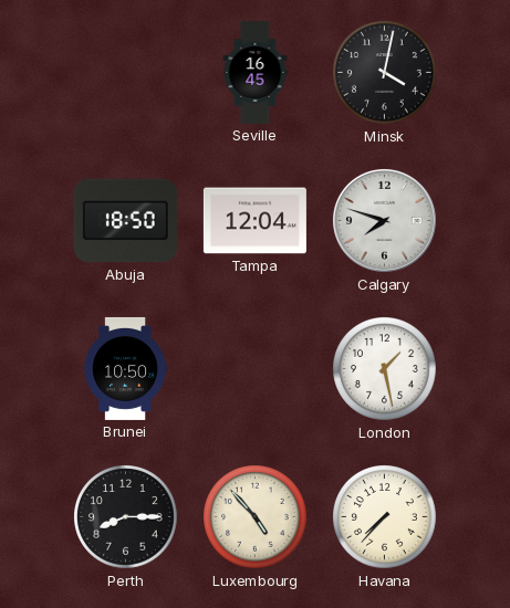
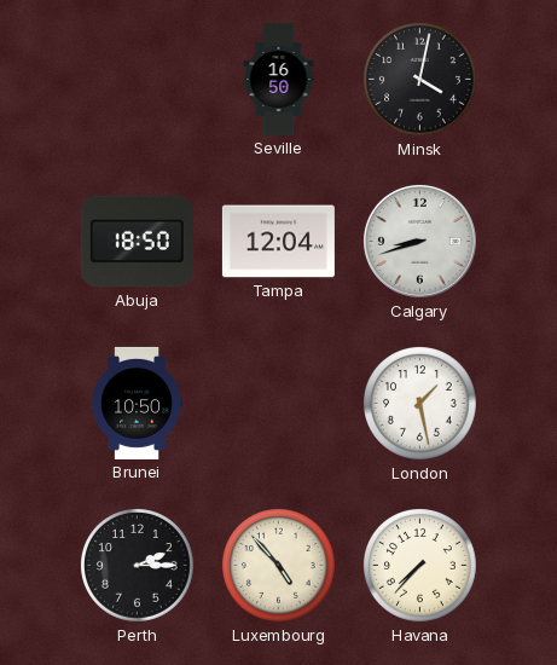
Seville: 16:45 -> 16:50
Calgary: 7:48 -> 8:42
Perth: 8:15 -> 2:15
